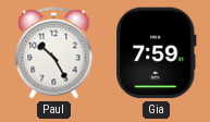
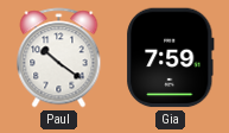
Paul: 10:25 -> 10:21
